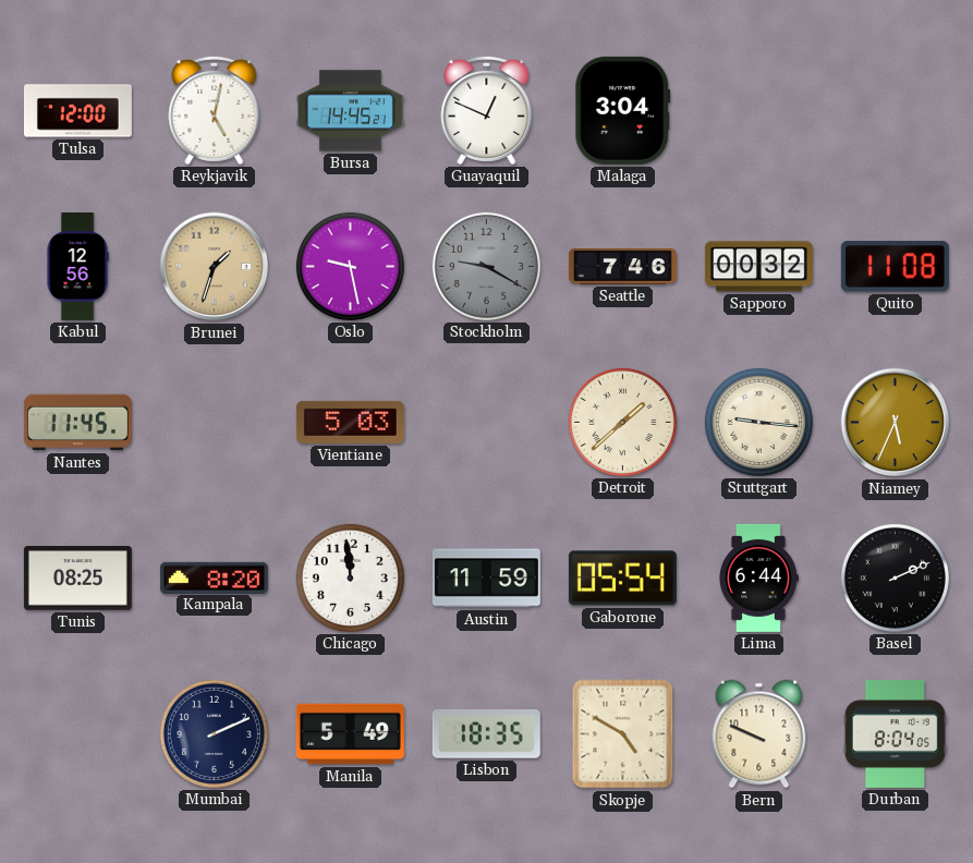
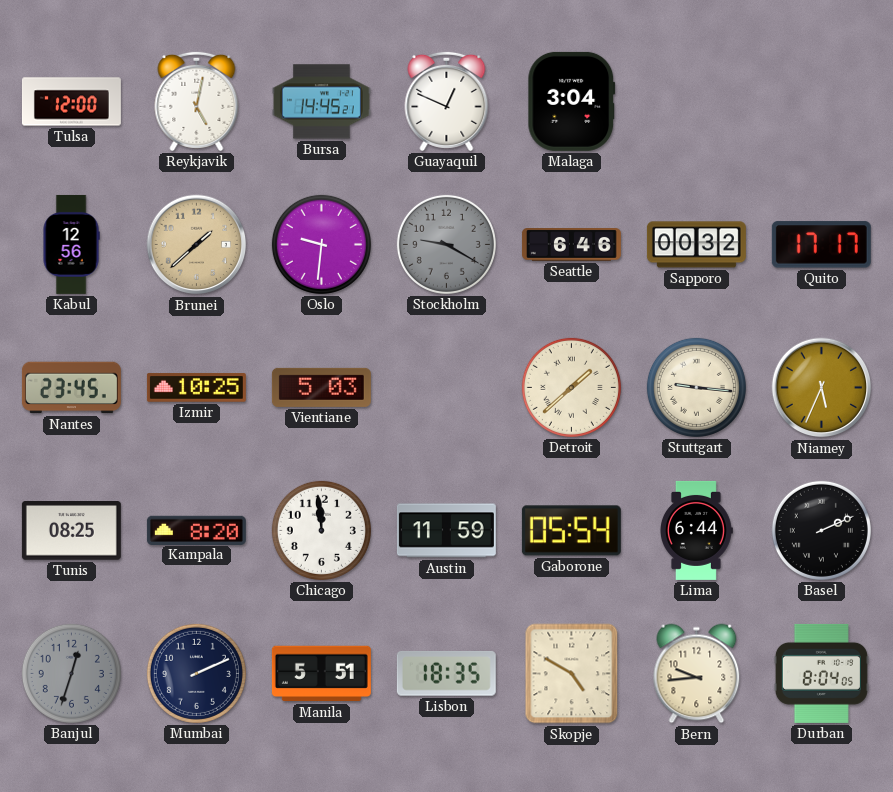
Brunei: 1:33 -> 1:38
Oslo: 9:28 -> 9:31
Seattle: 7:46 -> 6:46
Quito: 11:08 -> 17:17
Nantes: 11:45 -> 23:45
Izmir: none -> 10:25
Banjul: none -> 12:33
Manila: 5:49 -> 5:51
Bern: 9:49 -> 9:44
